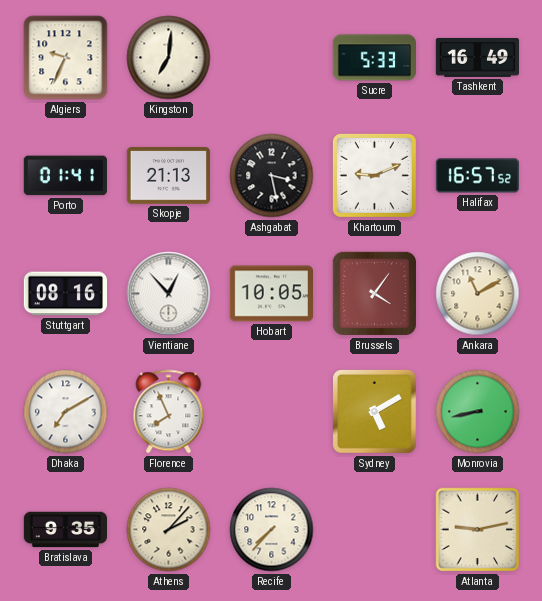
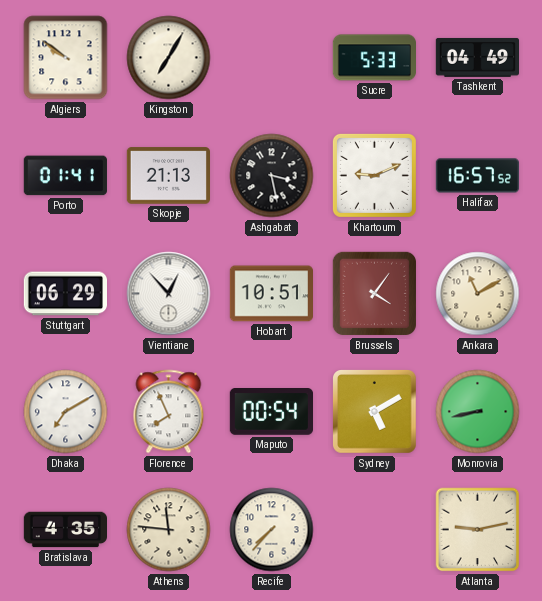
Algiers: 9:34 -> 9:51
Kingston: 7:01 -> 7:05
Tashkent: 16:49 -> 04:49
Stuttgart: 08:16 -> 06:29
Hobart: 10:05 -> 10:51
Maputo: none -> 00:54
Bratislava: 9:35 -> 4:35
Athens: 2:07 -> 11:46
